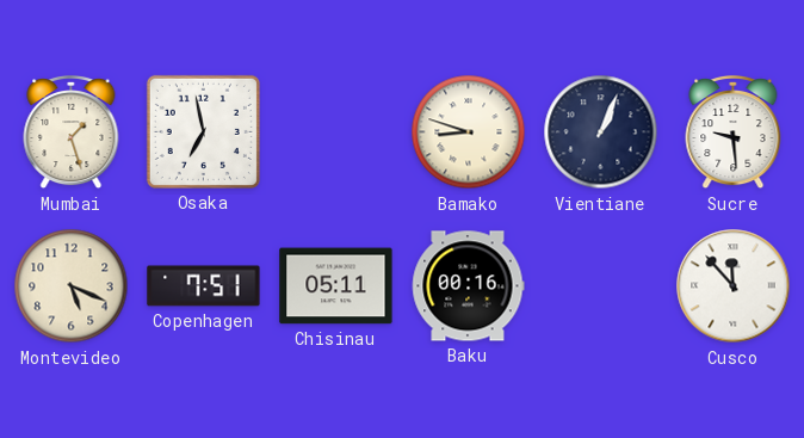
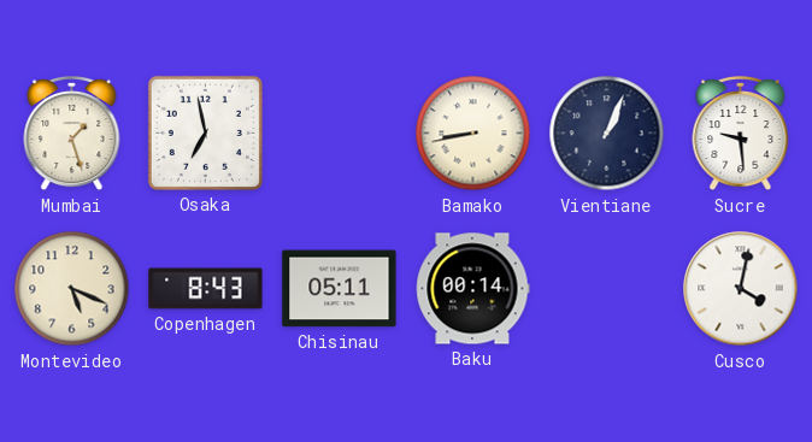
Bamako: 8:48 -> 8:43
Copenhagen: 7:51 -> 8:43
Baku: 00:16 -> 00:14
Cusco: 11:53 -> 4:02
